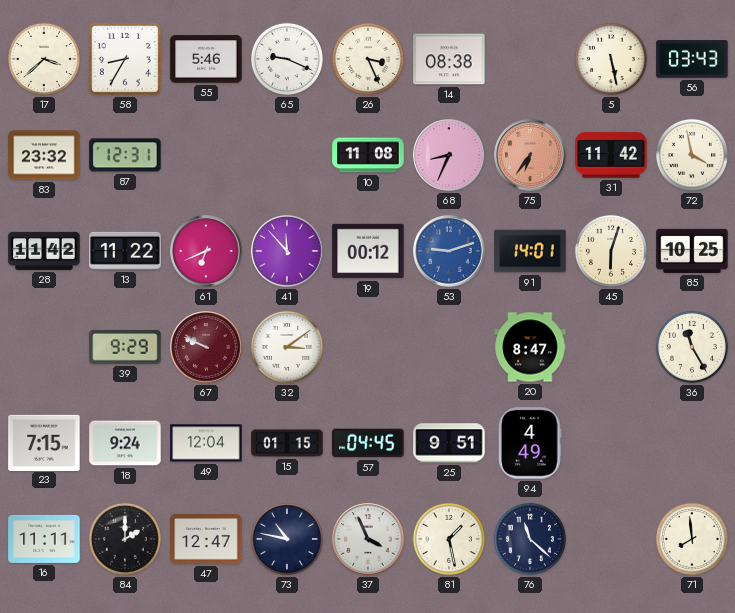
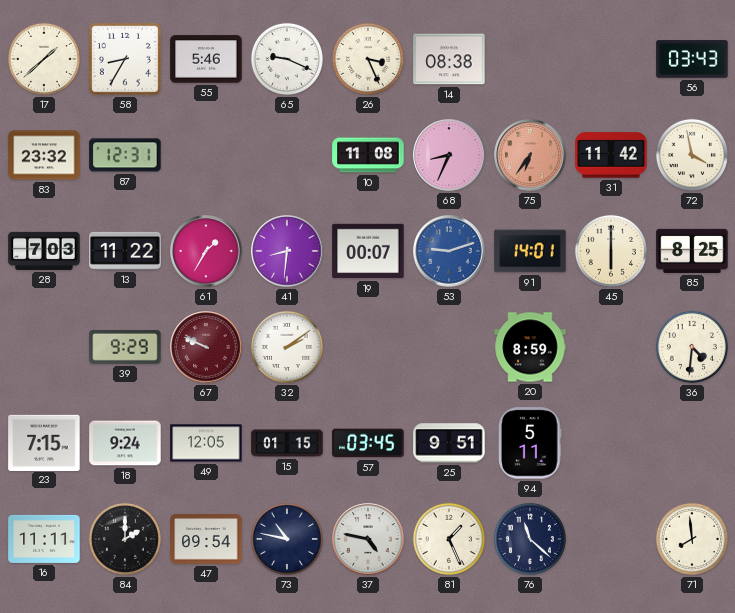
17: 3:38 -> 1:38
5: 5:28 -> none
28: 11:42 -> 7:03
61: 6:41 -> 1:35
41: 11:53 -> 8:31
19: 00:12 -> 00:07
45: 6:03 -> 6:00
85: 10:25 -> 8:25
32: 3:09 -> 2:09
20: 8:47 -> 8:59
36: 11:25 -> 4:31
49: 12:04 -> 12:05
57: 04:45 -> 03:45
94: 4:49 -> 5:11
47: 12:47 -> 09:54
37: 3:56 -> 4:47
81: 1:28 -> 1:26
